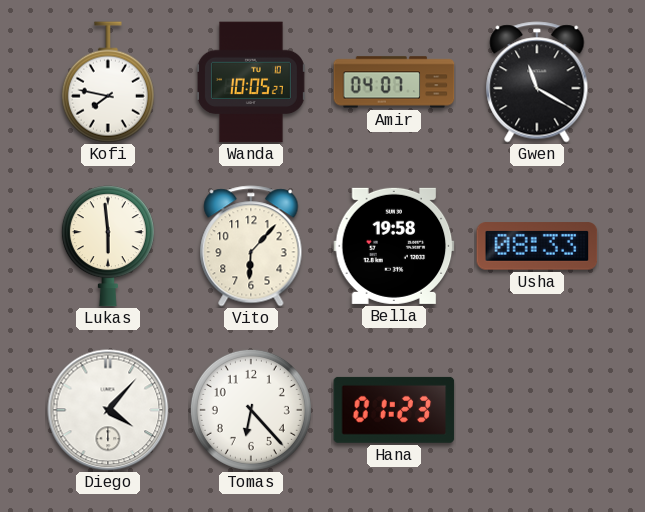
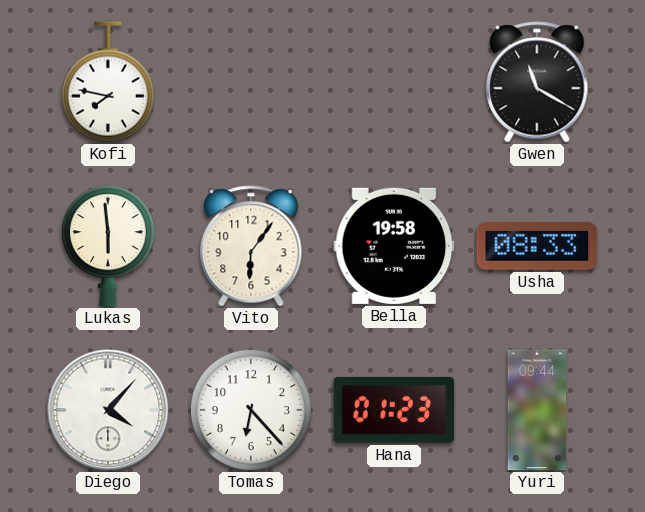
Wanda: 10:05 -> none
Amir: 04:07 -> none
Vito: 6:07 -> 6:06
Yuri: none -> 09:44
